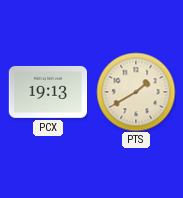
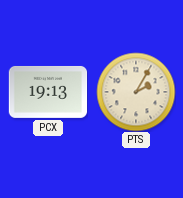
PTS: 1:40 -> 2:05
